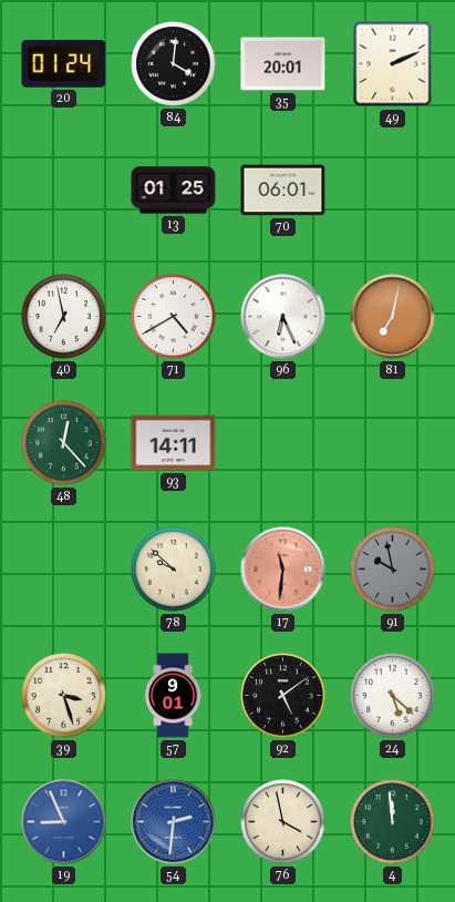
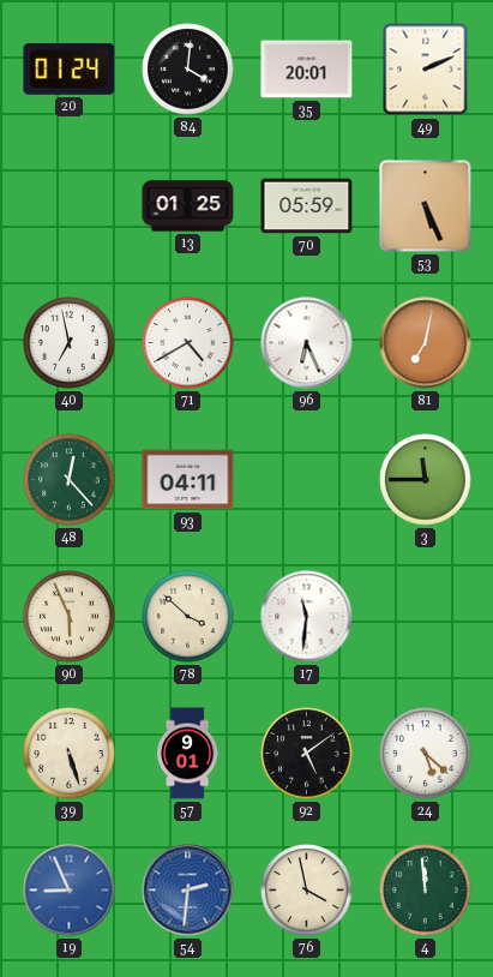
70: 06:01 -> 05:59
53: none -> 5:26
93: 14:11 -> 04:11
3: none -> 11:45
90: none -> 5:56
78: 9:52 -> 3:52
17 dial: salmon -> white
91: 9:58 -> none
39: 3:27 -> 5:27
